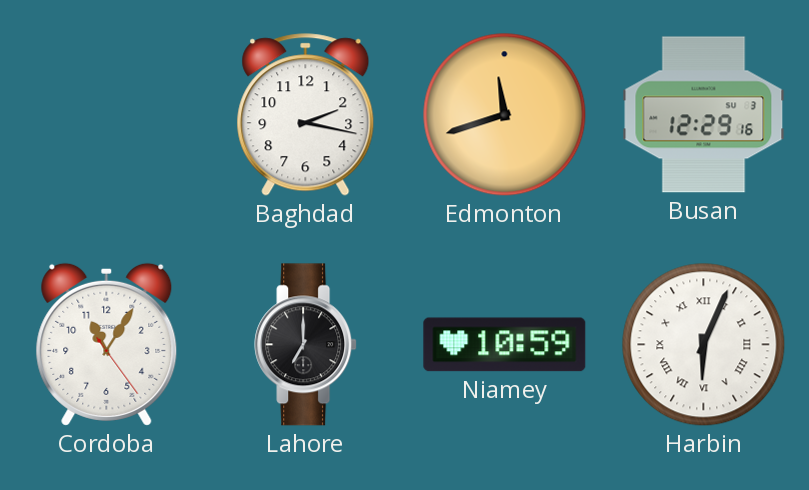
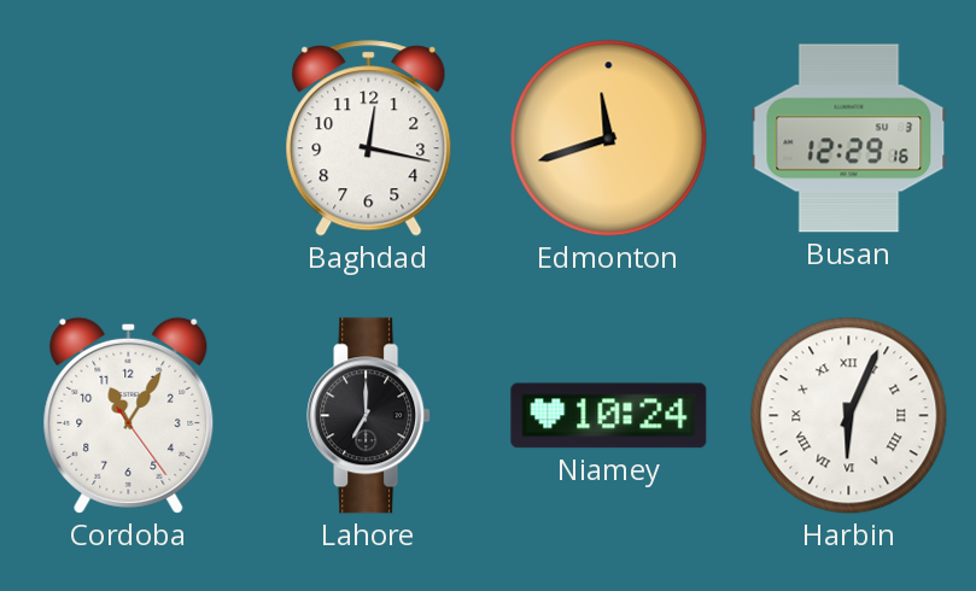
Baghdad: 2:17 -> 12:17
Niamey: 10:59 -> 10:24
